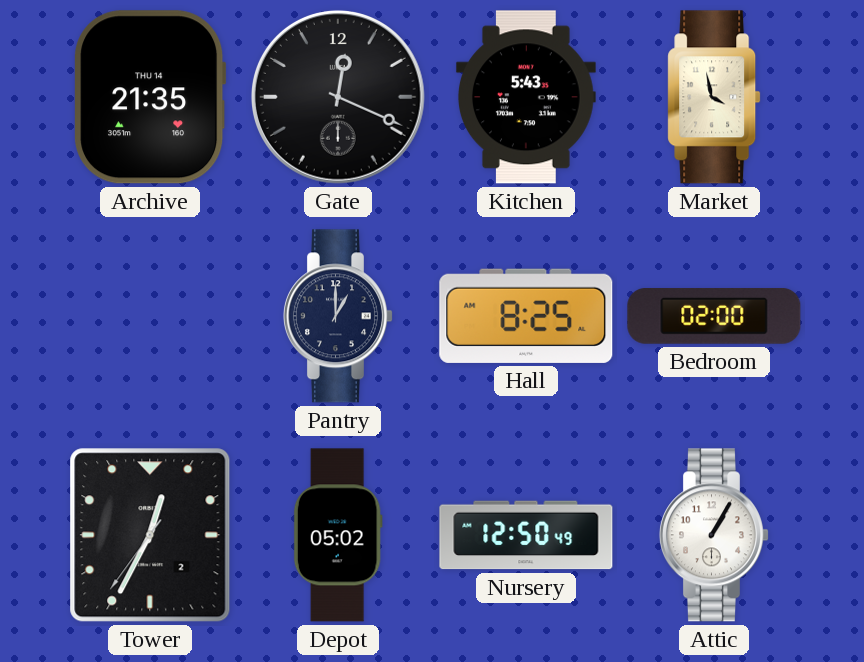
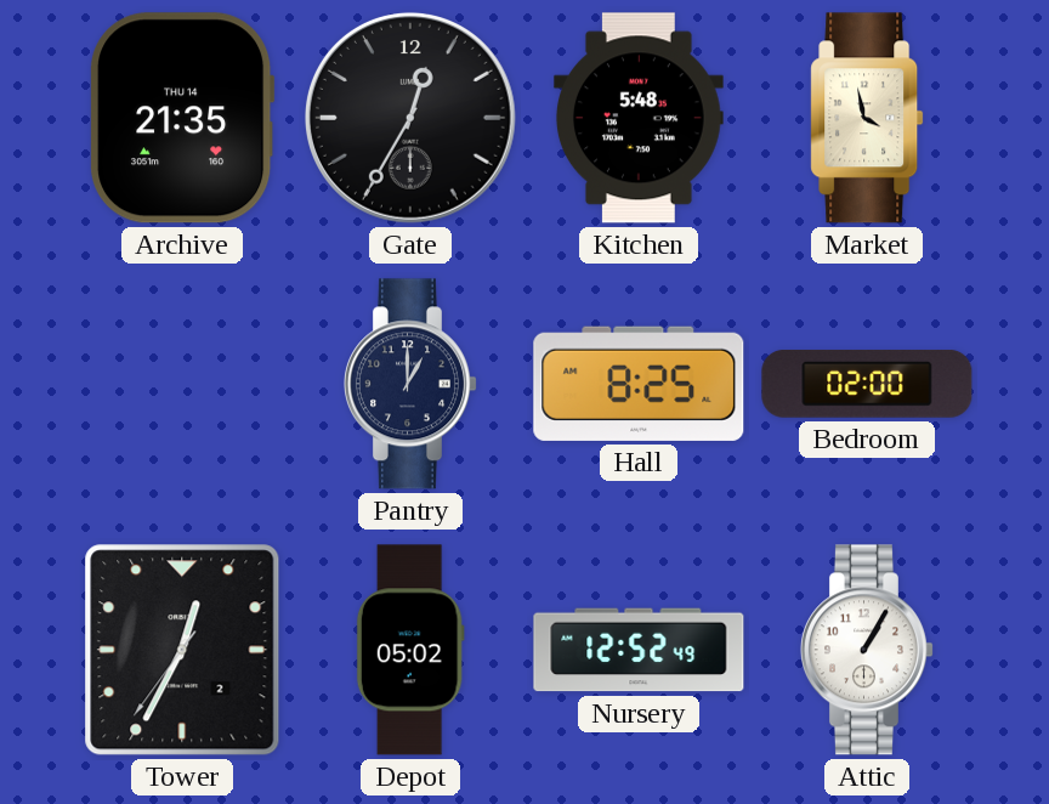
Gate: 12:19 -> 12:35
Kitchen: 5:43 -> 5:48
Nursery: 12:50 -> 12:52
